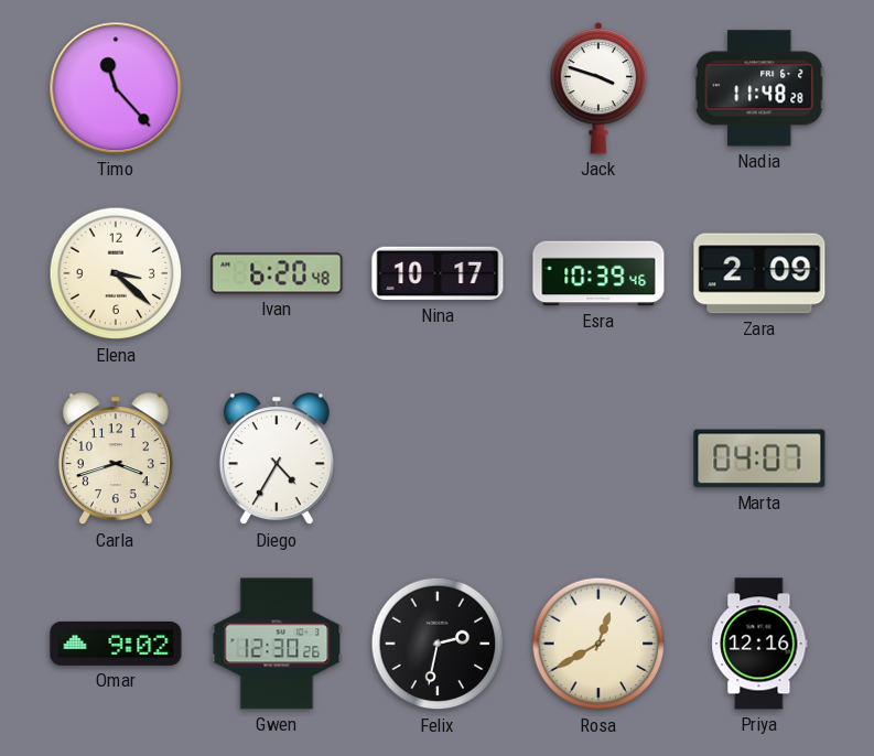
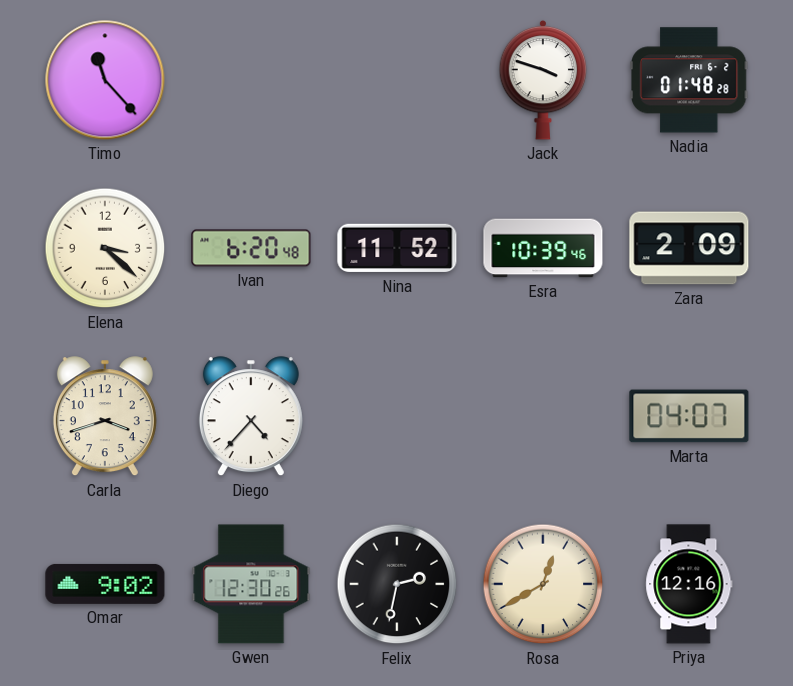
Nadia: 11:48 -> 01:48
Nina: 10:17 -> 11:52
Diego: 4:35 -> 4:37
